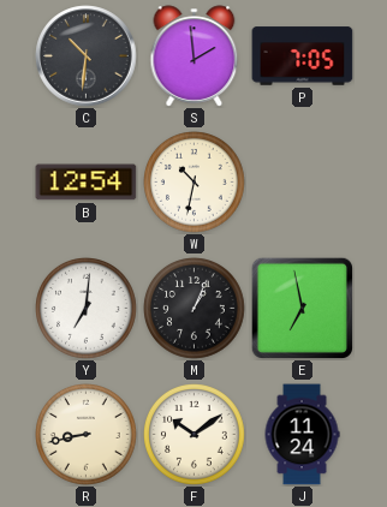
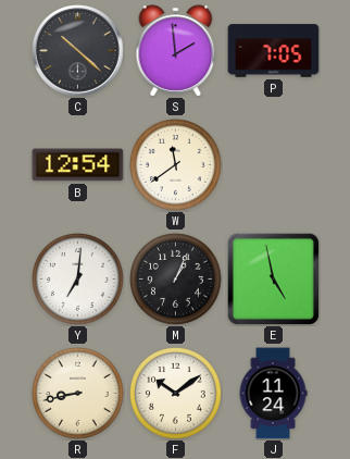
C: 10:31 -> 10:22
W: 10:32 -> 11:39
E: 6:58 -> 4:58
